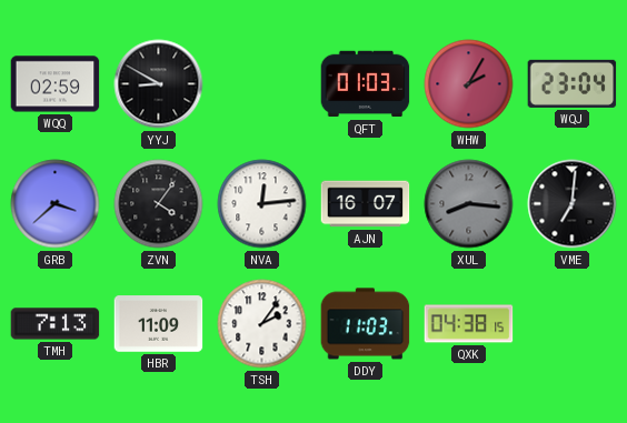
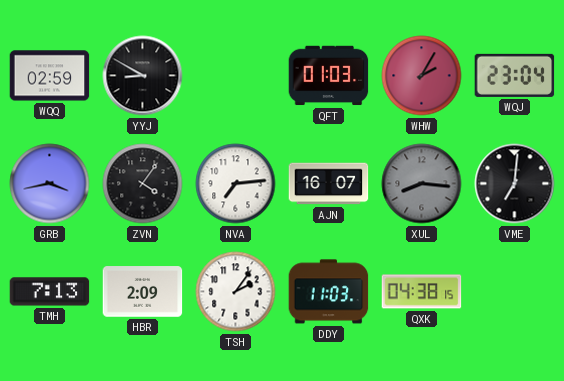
GRB: 3:38 -> 3:43
NVA: 12:14 -> 7:14
HBR: 11:09 -> 2:09
